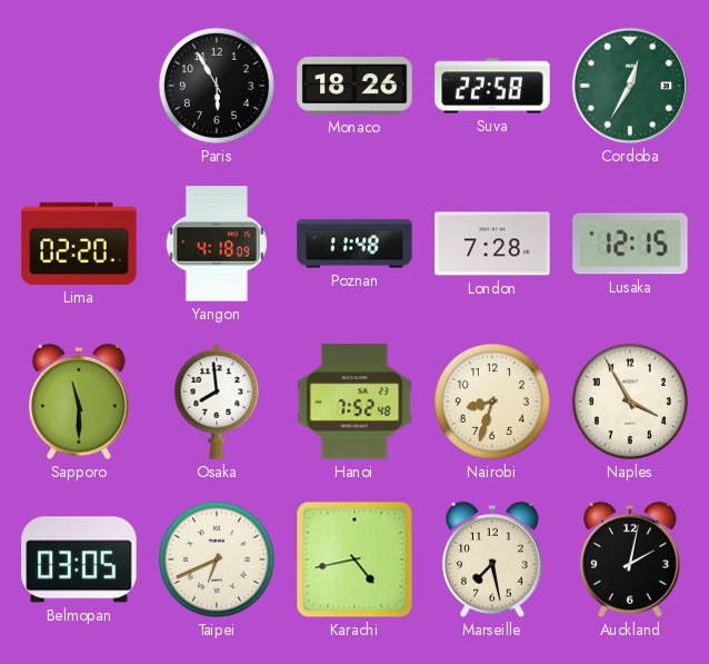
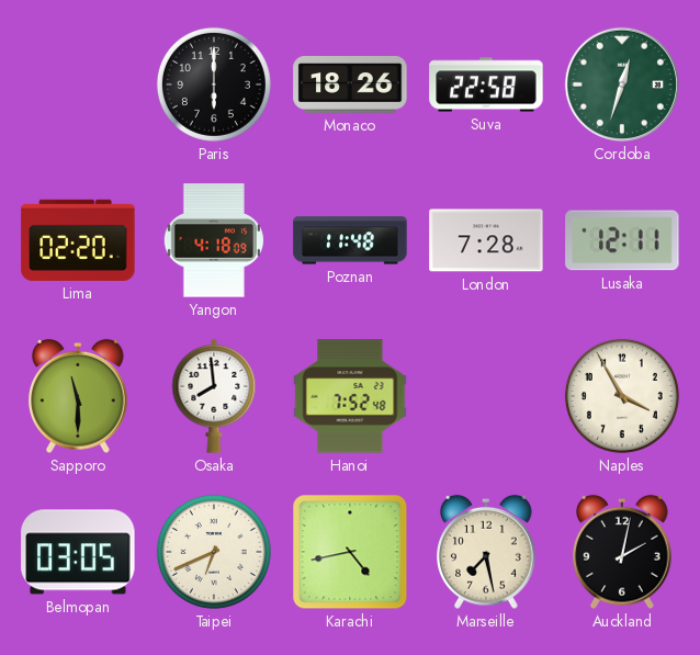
Paris: 5:55 -> 6:00
Cordoba: 12:35 -> 12:33
Lusaka: 12:15 -> 12:11
Nairobi: 8:33 -> none
